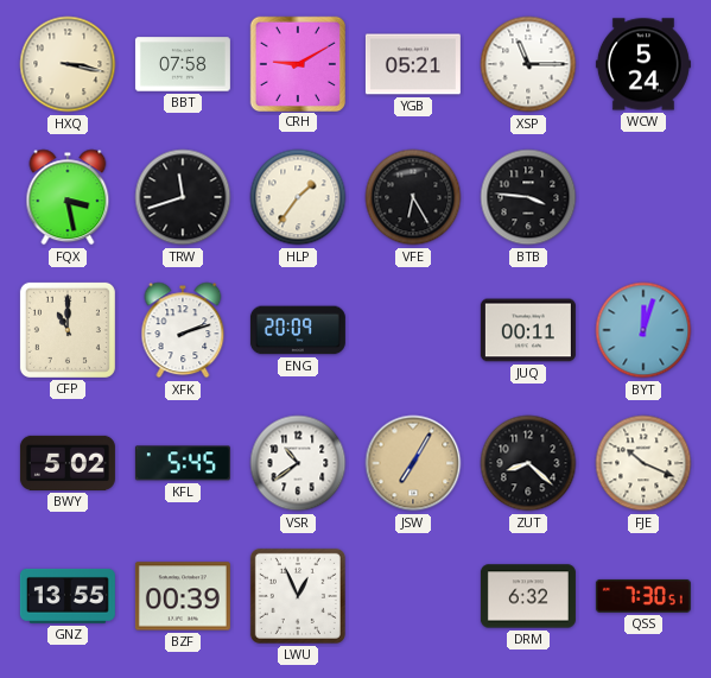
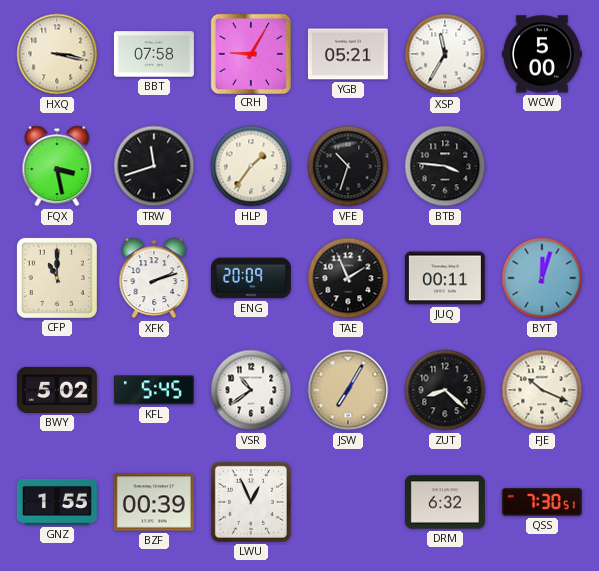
CRH: 9:10 -> 9:05
XSP: 11:15 -> 11:35
WCW: 5:24 -> 5:00
VFE: 6:25 -> 10:33
TAE: none -> 1:56
GNZ: 13:55 -> 1:55
